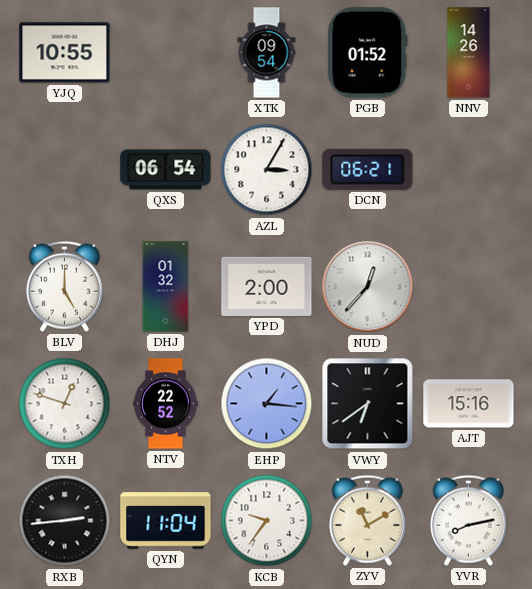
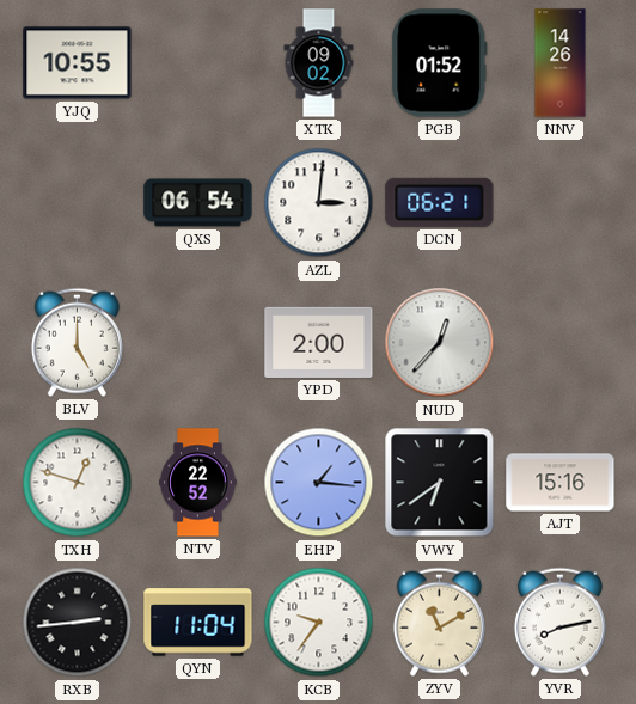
XTK: 09:54 -> 09:02
AZL: 3:05 -> 3:01
DHJ: 01:32 -> none
